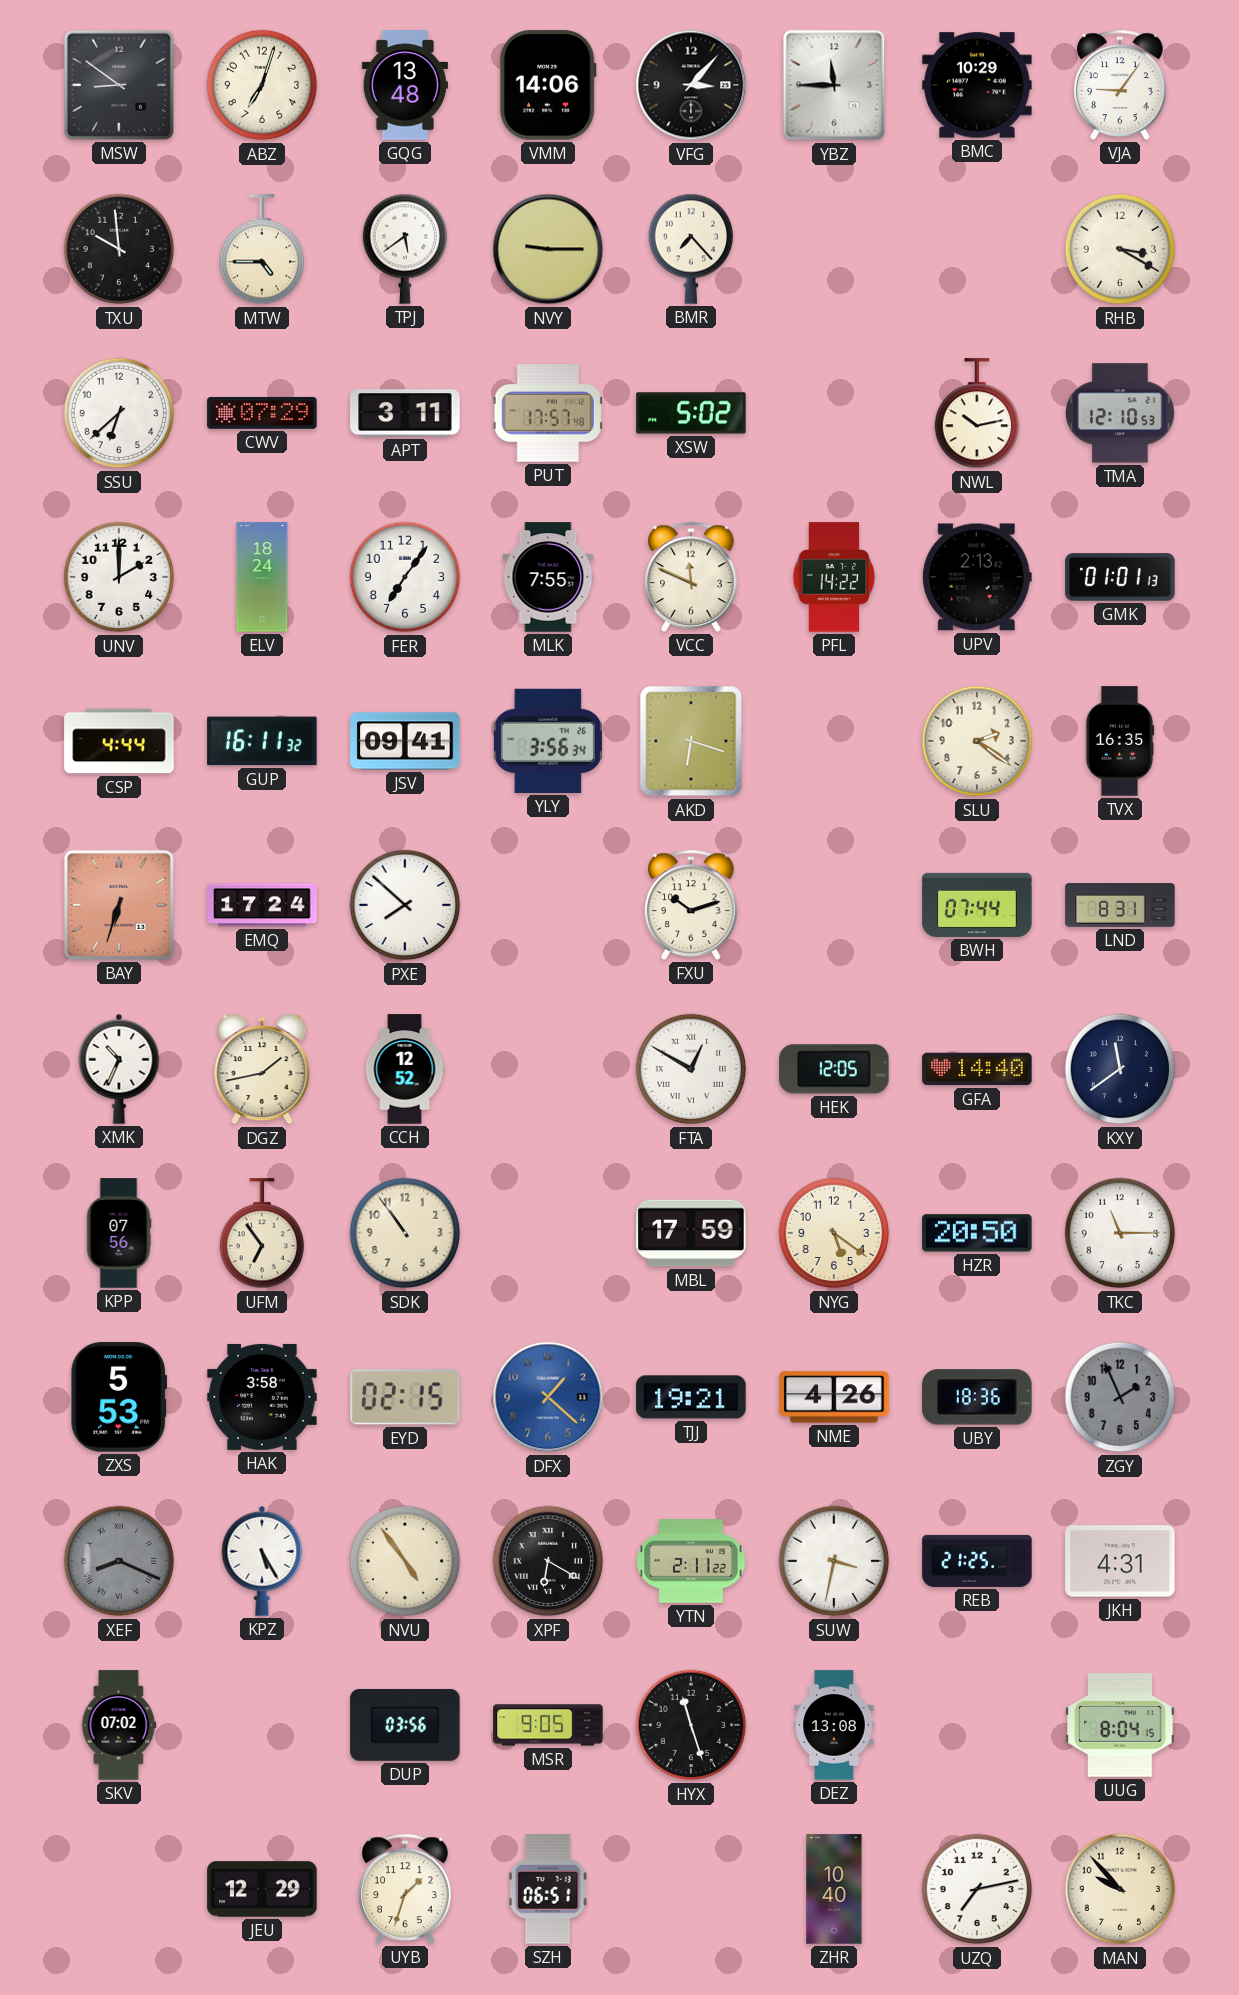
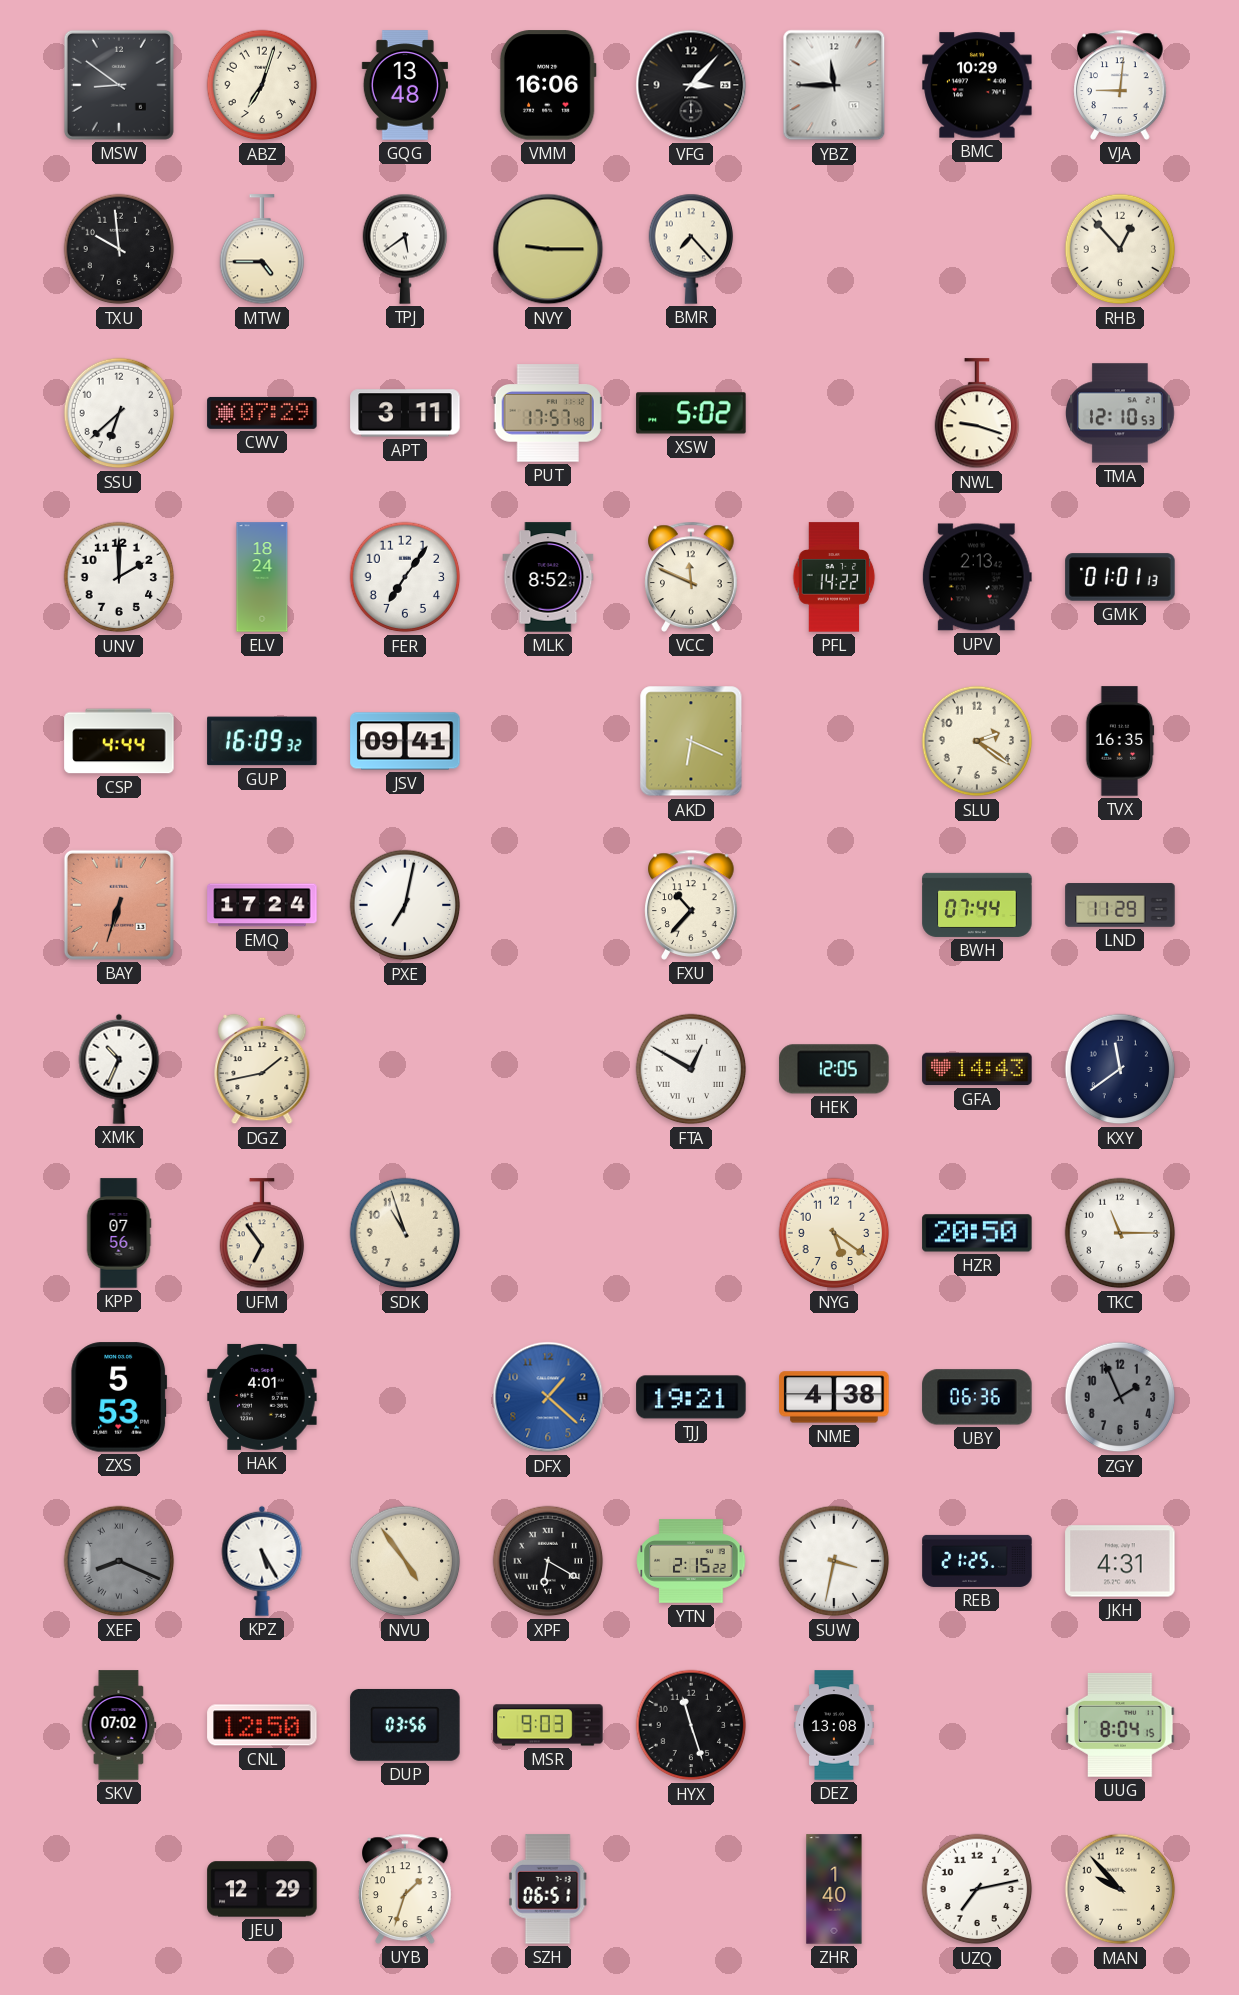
VMM: 14:06 -> 16:06
VJA: 9:06 -> 9:01
RHB: 3:20 -> 12:53
NWL: 10:13 -> 9:18
MLK: 7:55 -> 8:52
GUP: 16:11 -> 16:09
YLY: 3:56 -> none
AKD: 6:18 -> 6:19
PXE: 7:52 -> 7:02
FXU: 10:12 -> 10:37
LND: 8:31 -> 11:29
CCH: 12:52 -> none
GFA: 14:40 -> 14:43
SDK: 10:54 -> 10:57
MBL: 17:59 -> none
HAK: 3:58 -> 4:01
EYD: 02:15 -> none
NME: 4:26 -> 4:38
UBY: 18:36 -> 06:36
YTN: 2:11 -> 2:15
CNL: none -> 12:50
MSR: 9:05 -> 9:03
ZHR: 10:40 -> 1:40
